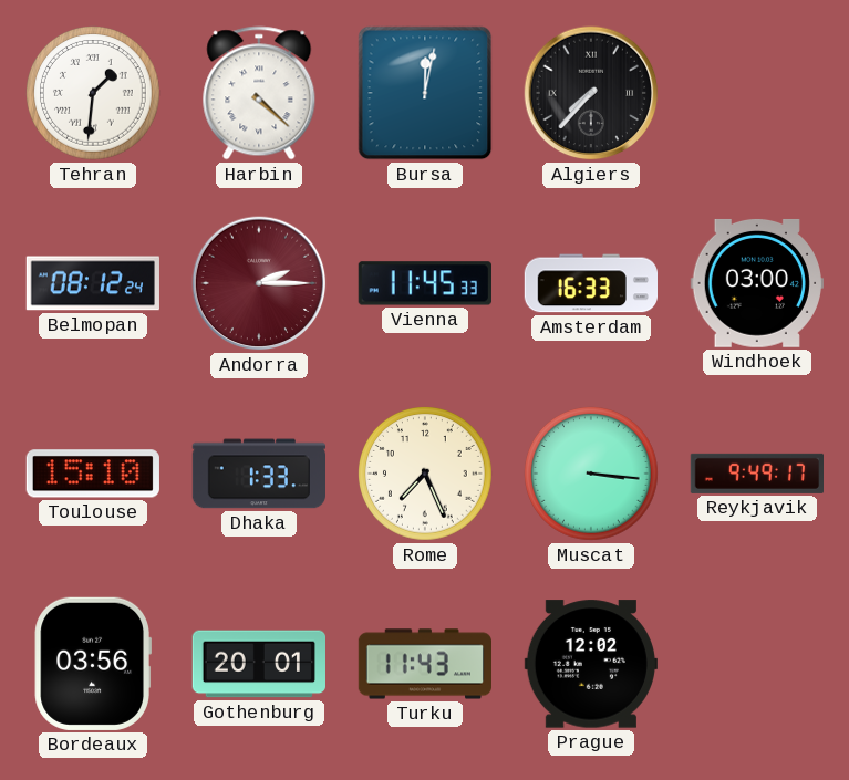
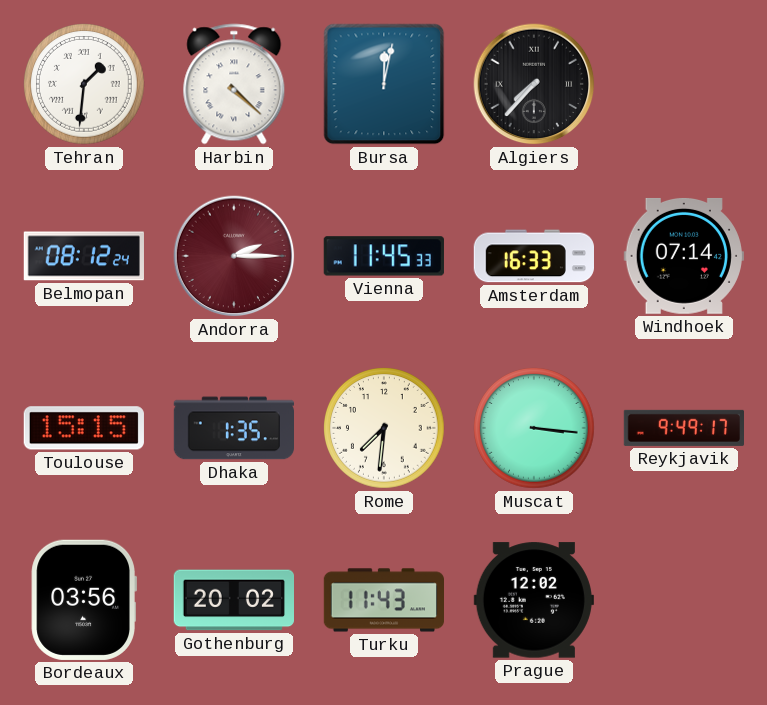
Windhoek: 03:00 -> 07:14
Toulouse: 15:10 -> 15:15
Dhaka: 1:33 -> 1:35
Rome: 7:26 -> 7:31
Gothenburg: 20:01 -> 20:02
